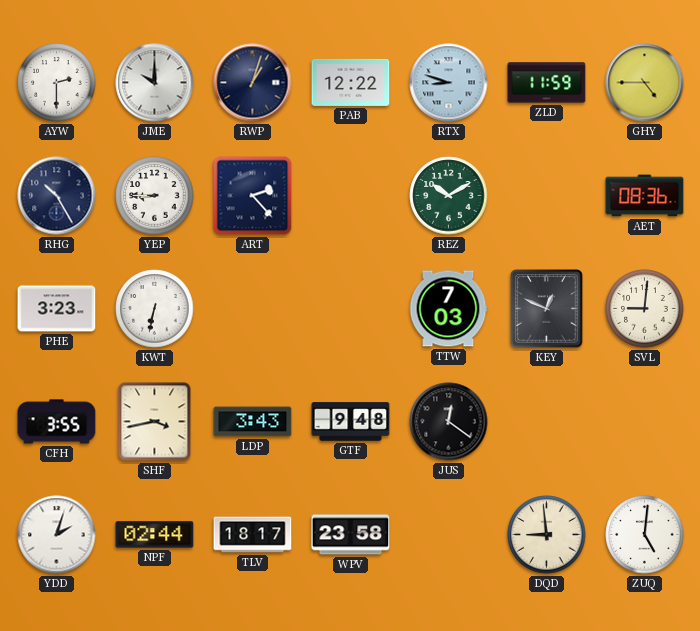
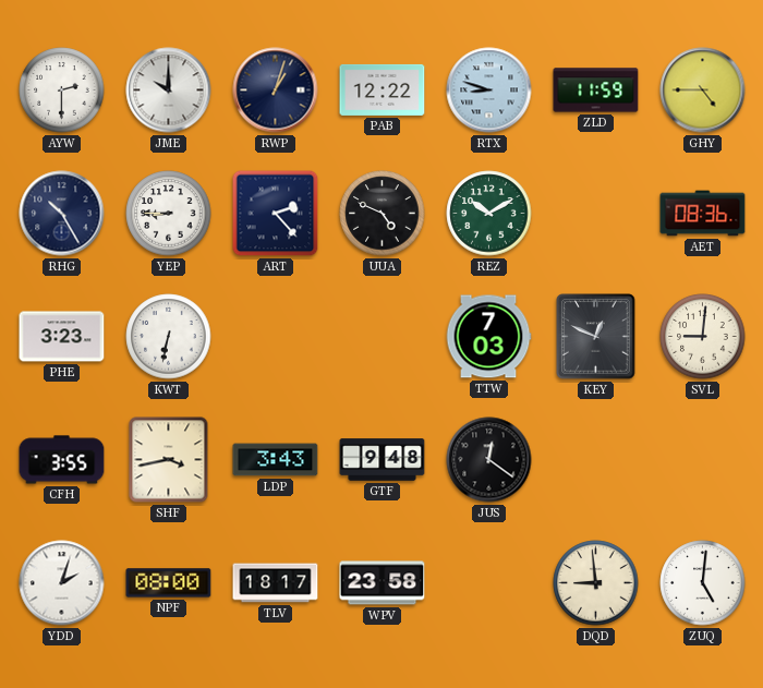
UUA: none -> 4:49
NPF: 02:44 -> 08:00
